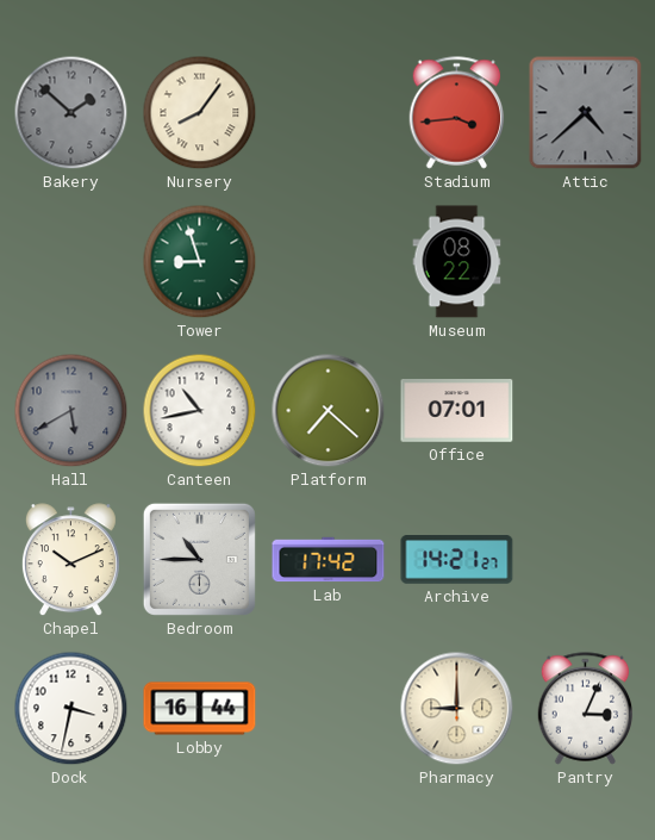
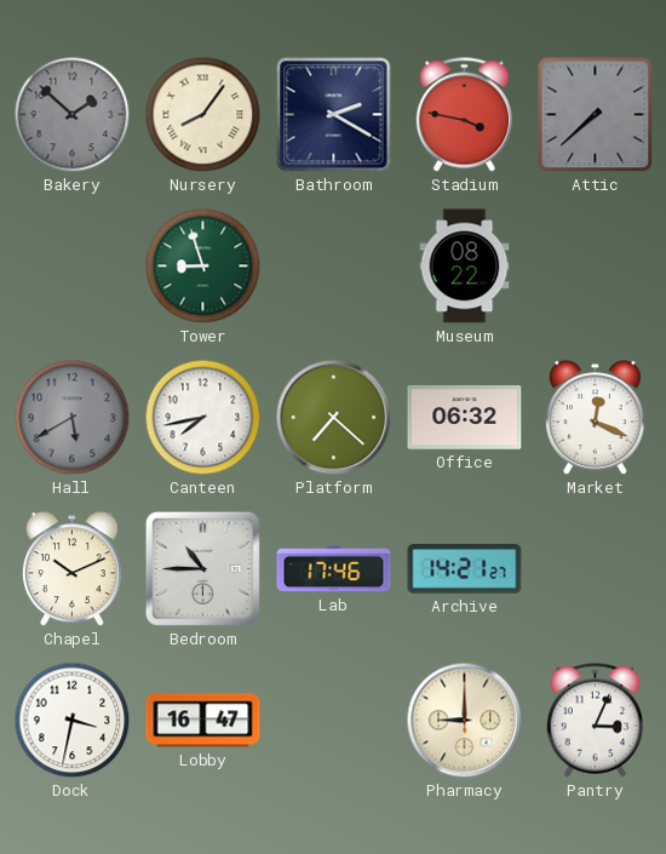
Bathroom: none -> 2:20
Stadium: 3:44 -> 3:47
Attic: 4:38 -> 7:38
Canteen: 10:43 -> 7:43
Office: 07:01 -> 06:32
Market: none -> 12:19
Lab: 17:42 -> 17:46
Lobby: 16:44 -> 16:47
